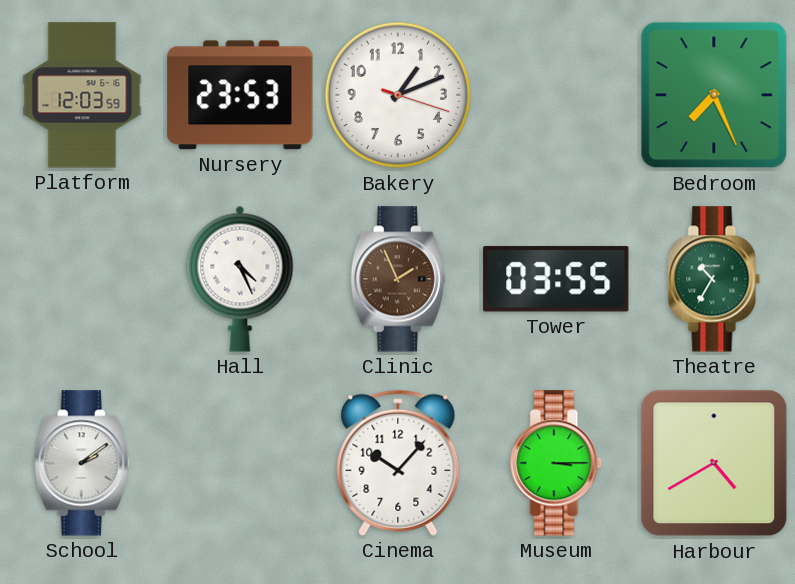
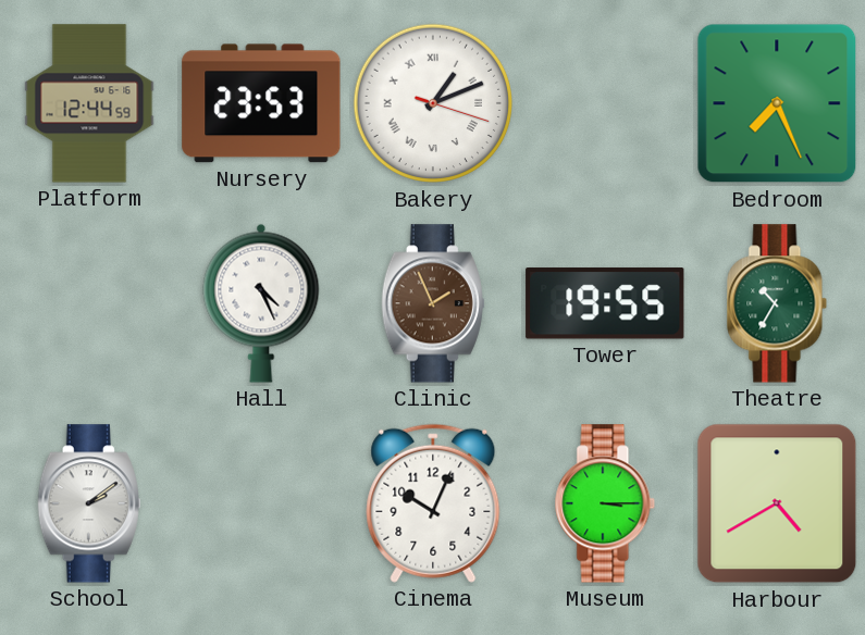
Platform: 12:03 -> 12:44
Bakery numerals: Arabic -> Roman
Tower: 03:55 -> 19:55
Cinema: 10:07 -> 10:04
